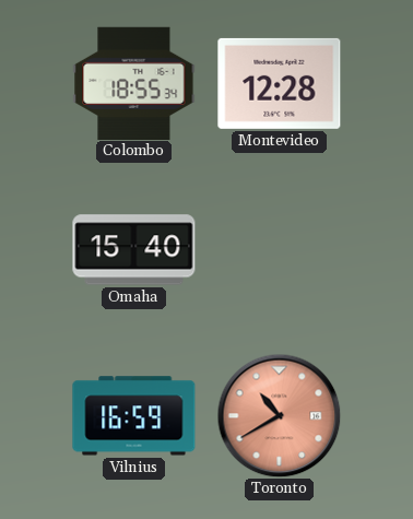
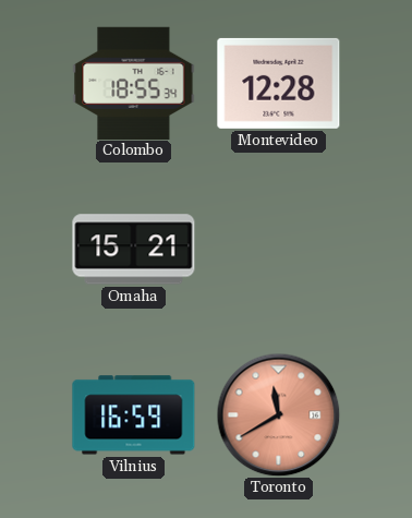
Omaha: 15:40 -> 15:21
Toronto: 10:40 -> 11:40
